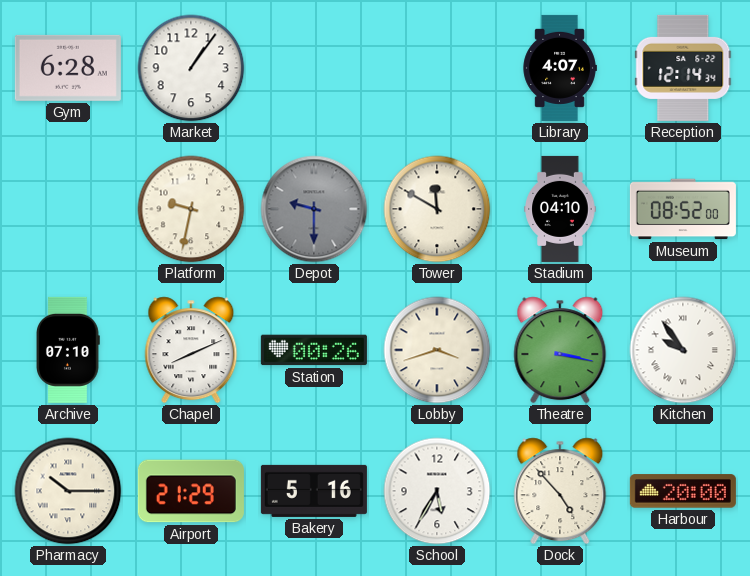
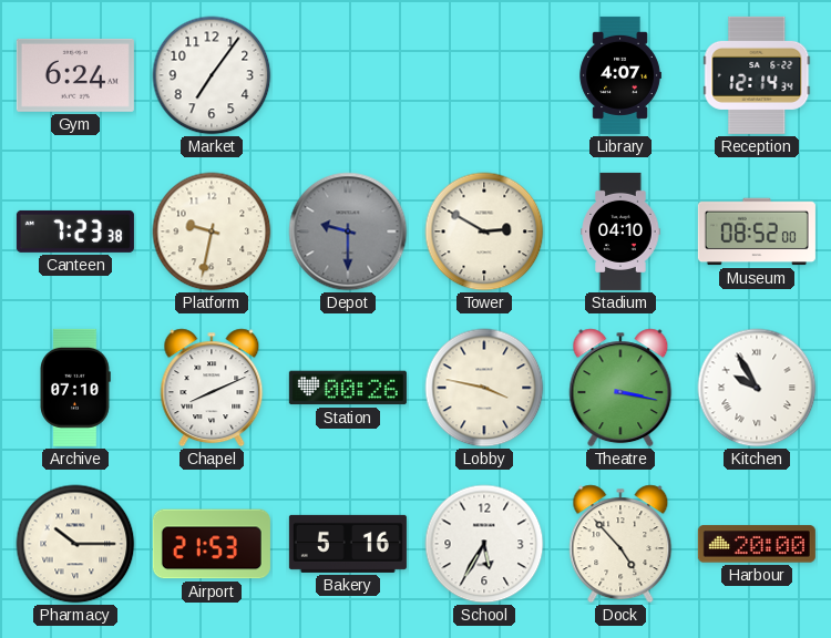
Gym: 6:28 -> 6:24
Market: 1:06 -> 7:06
Canteen: none -> 7:23
Tower: 11:50 -> 2:50
Lobby: 3:42 -> 3:47
Kitchen: 9:54 -> 9:55
Airport: 21:29 -> 21:53
